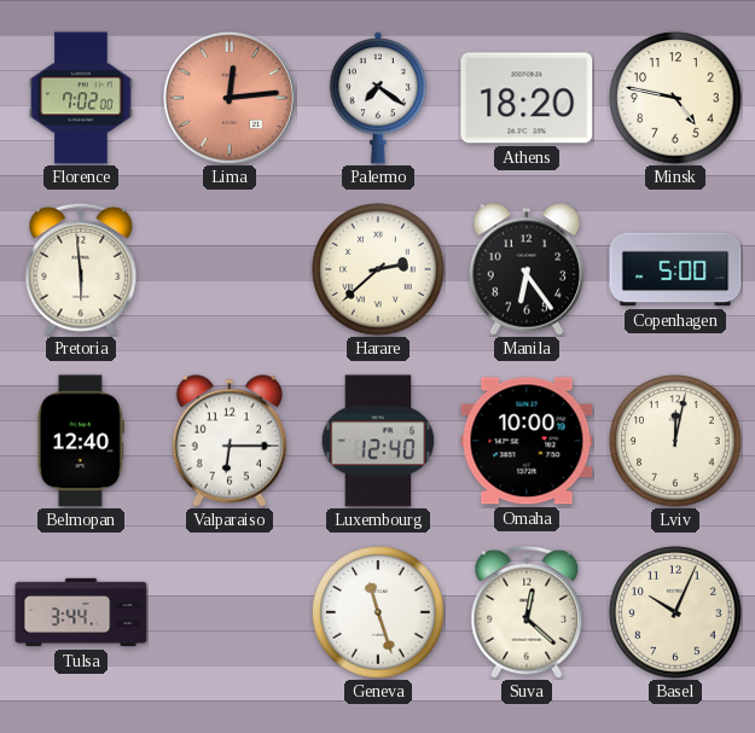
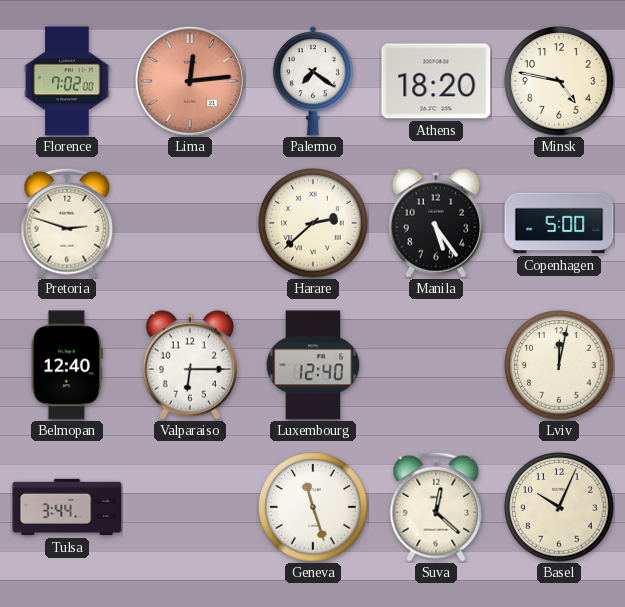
Pretoria: 5:59 -> 2:48
Manila: 6:24 -> 5:24
Omaha: 10:00 -> none
